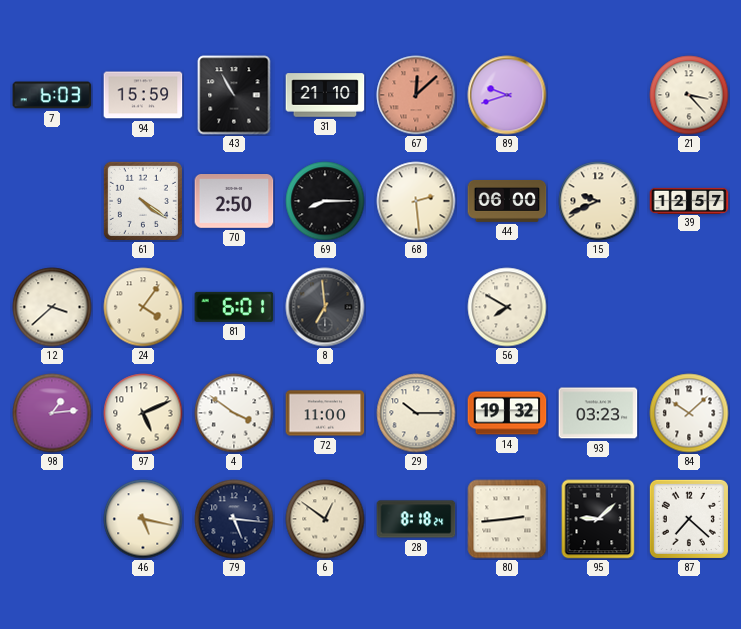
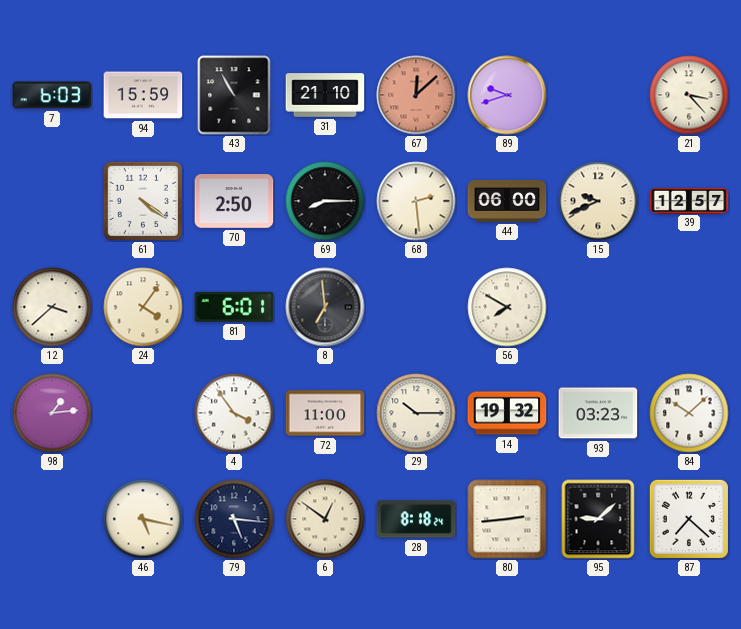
97: 5:11 -> none
4: 3:51 -> 3:54
